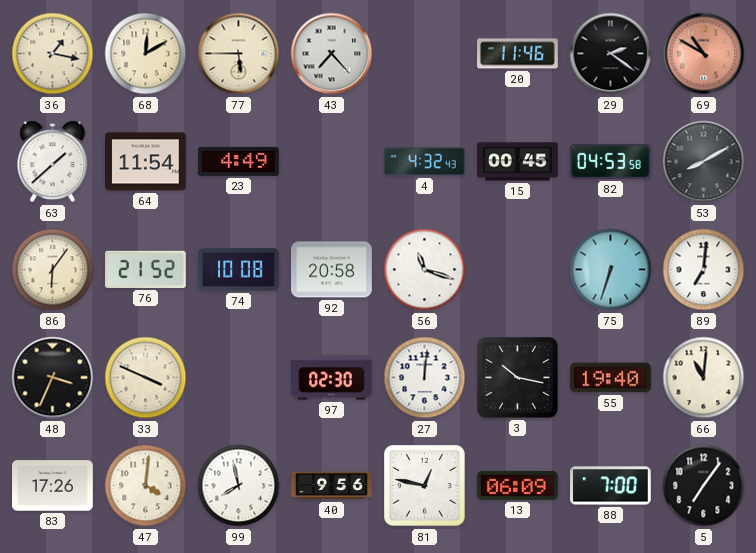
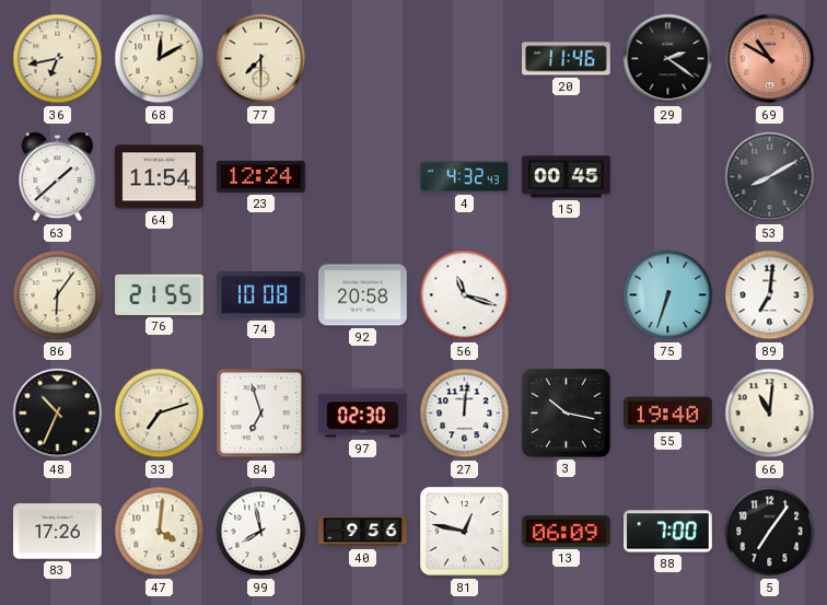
36: 1:17 -> 6:43
77: 5:45 -> 7:30
43: 7:23 -> none
23: 4:49 -> 12:24
82: 04:53 -> none
76: 21:52 -> 21:55
48: 3:34 -> 10:34
33: 3:49 -> 7:12
84: none -> 6:57
